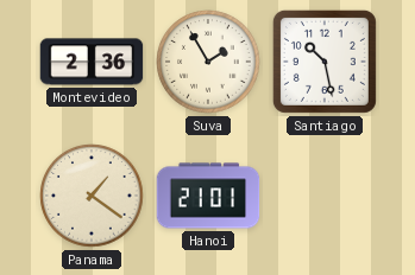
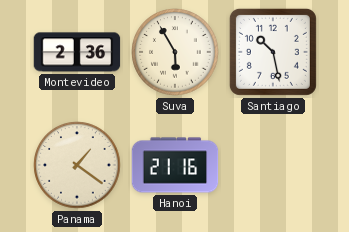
Suva: 1:55 -> 5:55
Hanoi: 21:01 -> 21:16
